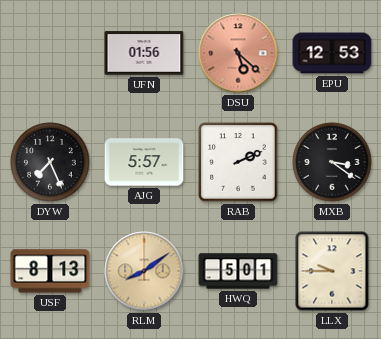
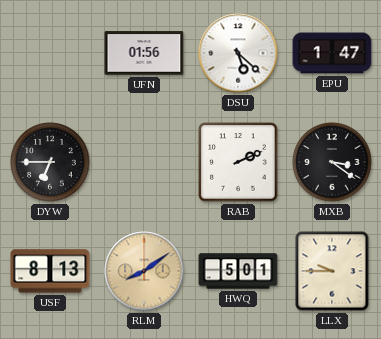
DSU dial: salmon -> white
EPU: 12:53 -> 1:47
DYW: 7:26 -> 6:45
AJG: 5:57 -> none
